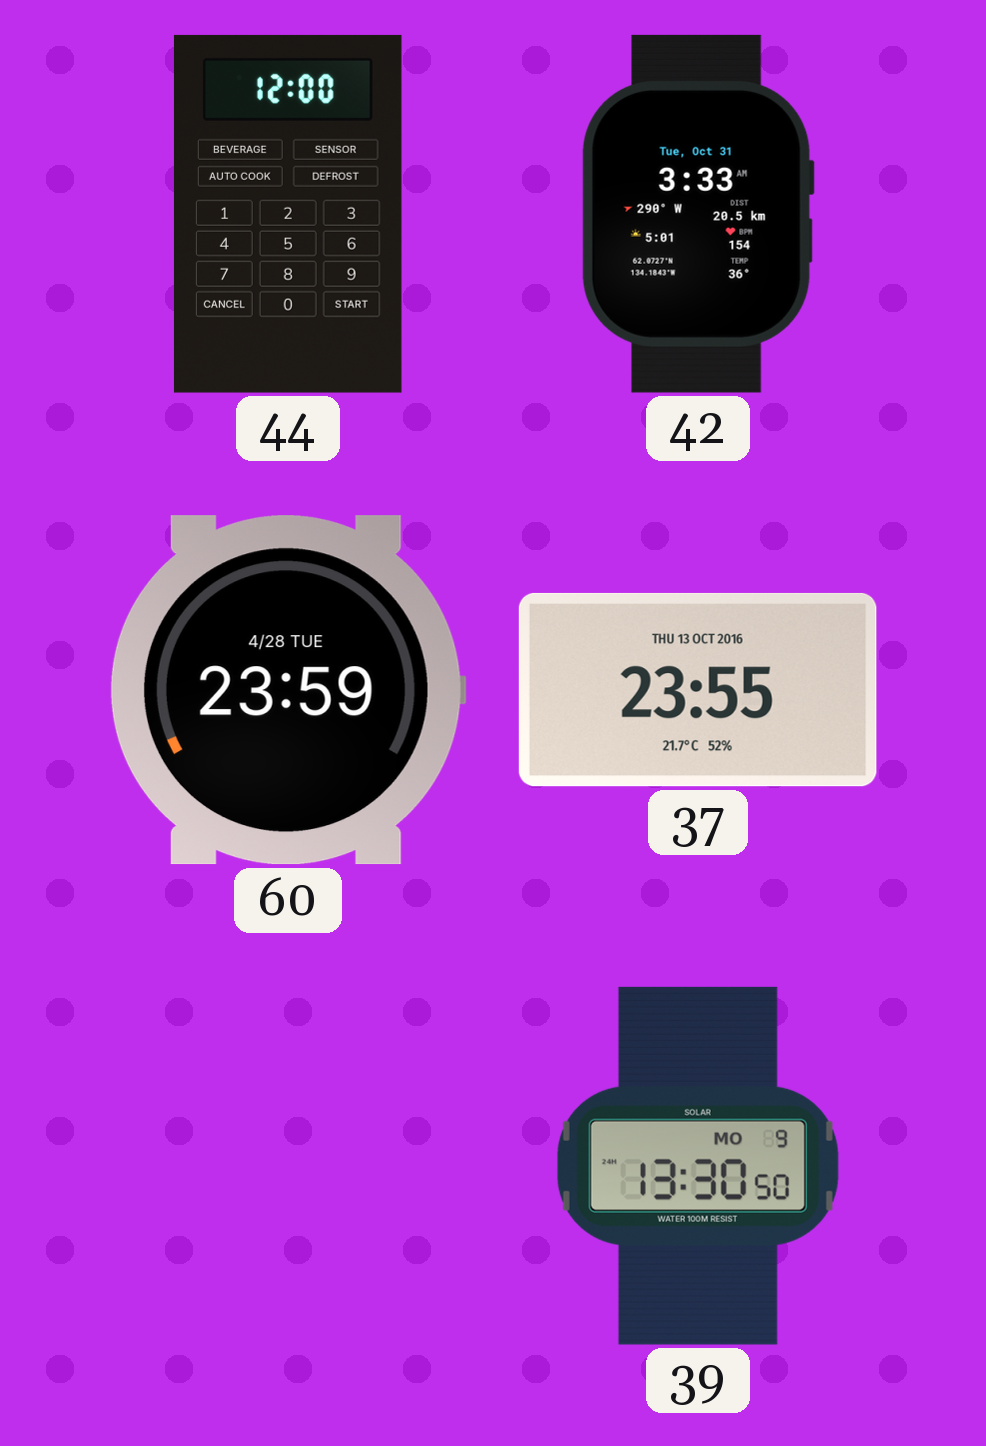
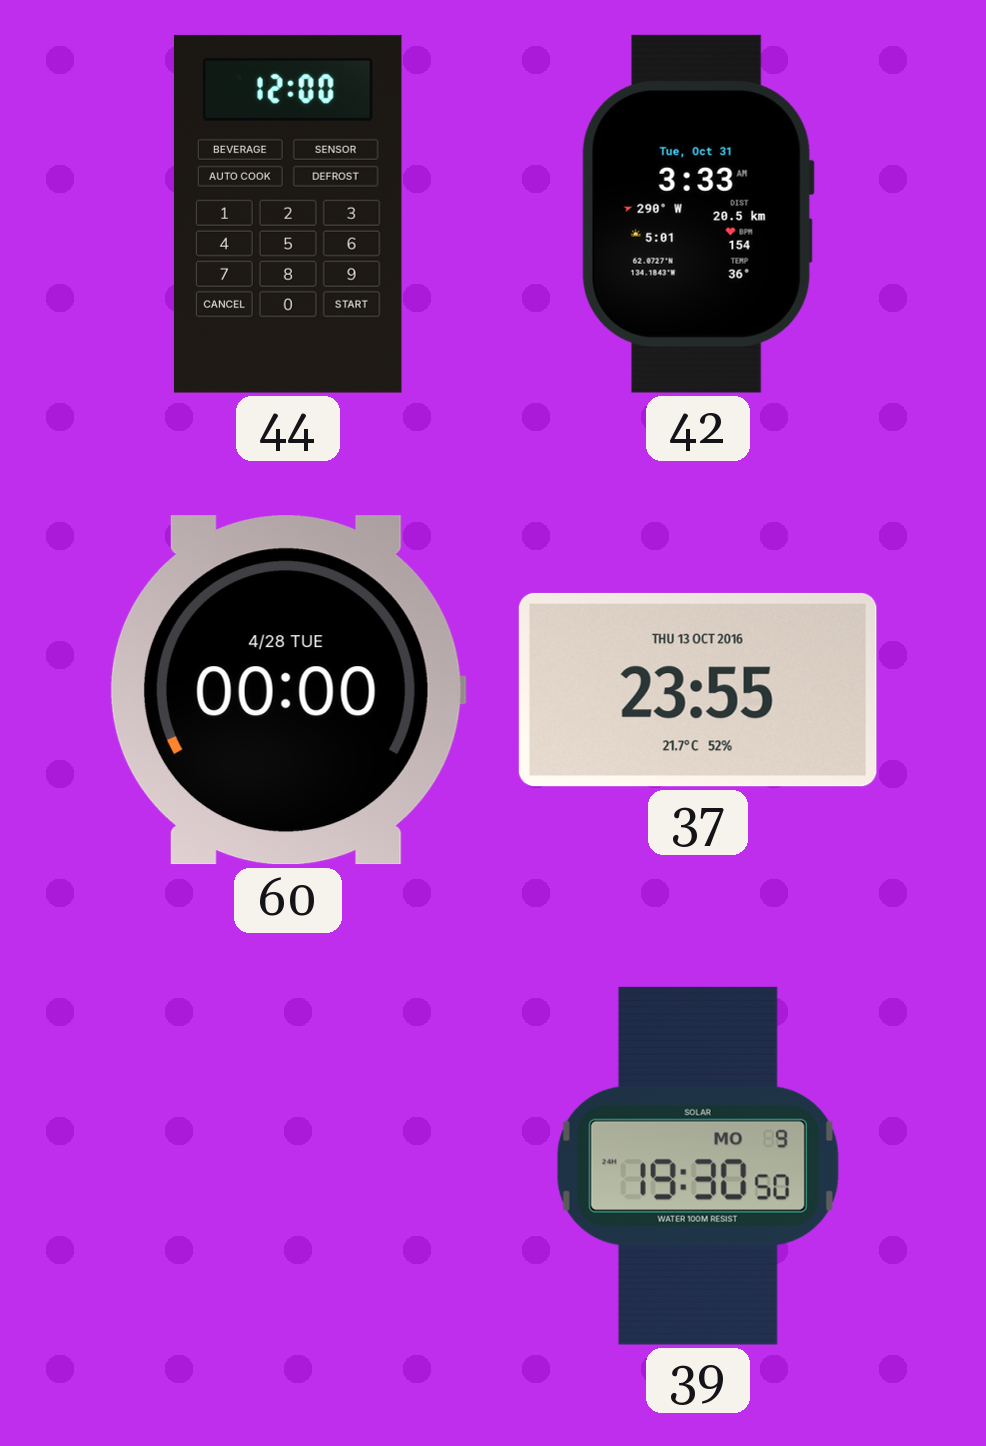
60: 23:59 -> 00:00
39: 13:30 -> 19:30
